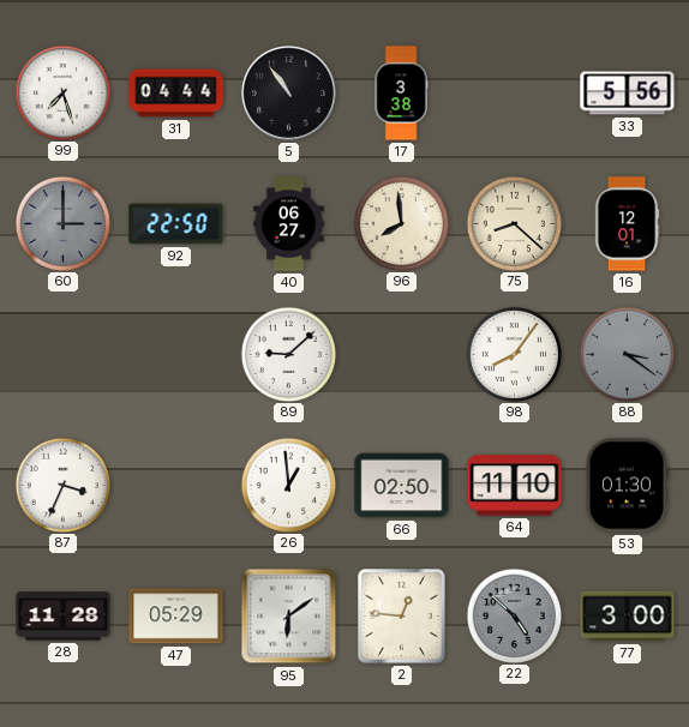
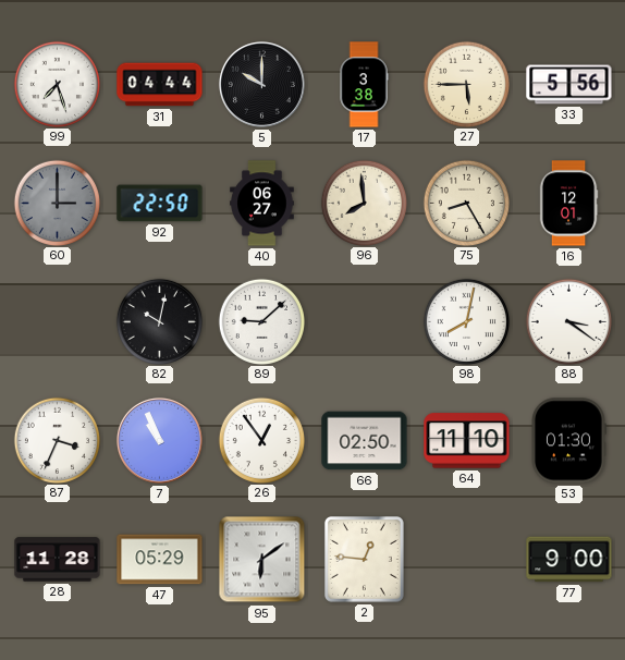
5: 10:54 -> 10:00
27: none -> 5:45
75: 8:22 -> 8:25
82: none -> 10:02
98: 8:06 -> 8:02
88 dial: grey -> white
7: none -> 10:56
26: 12:59 -> 12:54
22: 4:52 -> none
77: 3:00 -> 9:00
